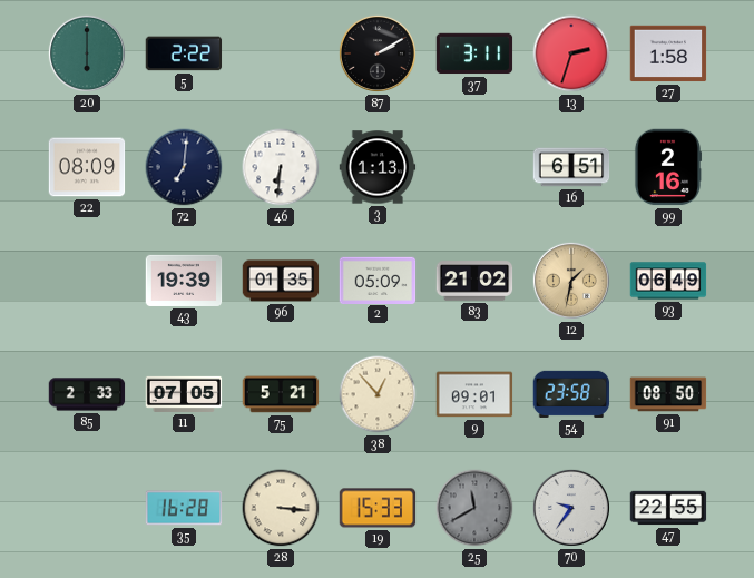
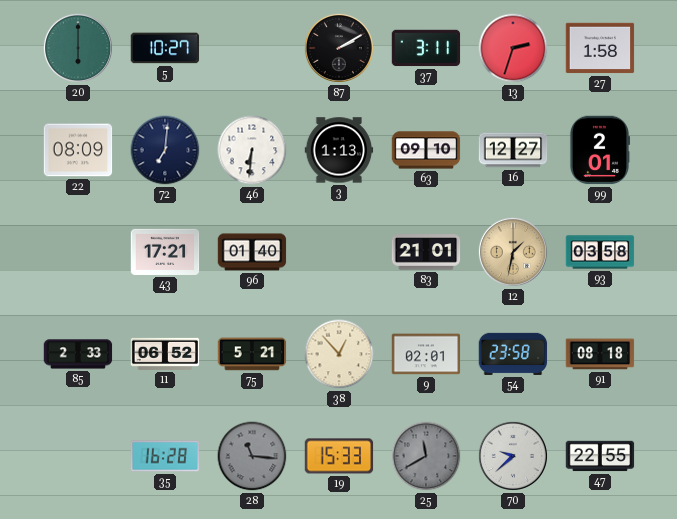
5: 2:22 -> 10:27
63: none -> 09:10
16: 6:51 -> 12:27
99: 2:16 -> 2:01
43: 19:39 -> 17:21
96: 01:35 -> 01:40
2: 05:09 -> none
83: 21:02 -> 21:01
93: 06:49 -> 03:58
11: 07:05 -> 06:52
9: 09:01 -> 02:01
91: 08:50 -> 08:18
28: 3:16 -> 11:16
28 dial: cream -> grey
70: 9:36 -> 9:38
